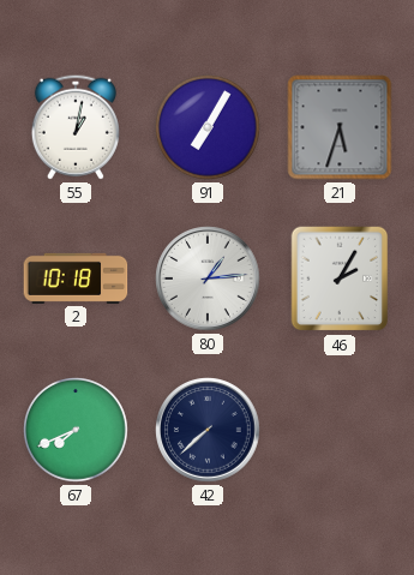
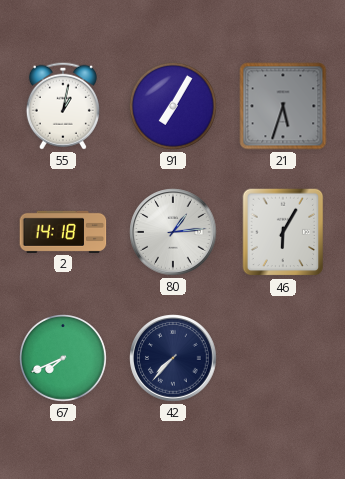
2: 10:18 -> 14:18
46: 2:05 -> 6:05
42: 7:38 -> 7:37
